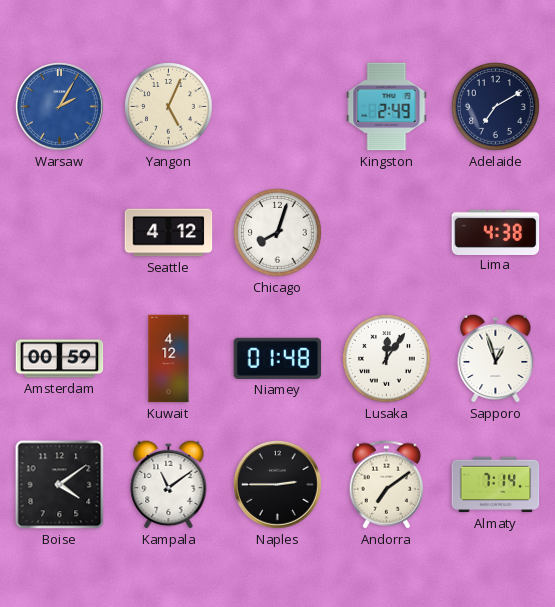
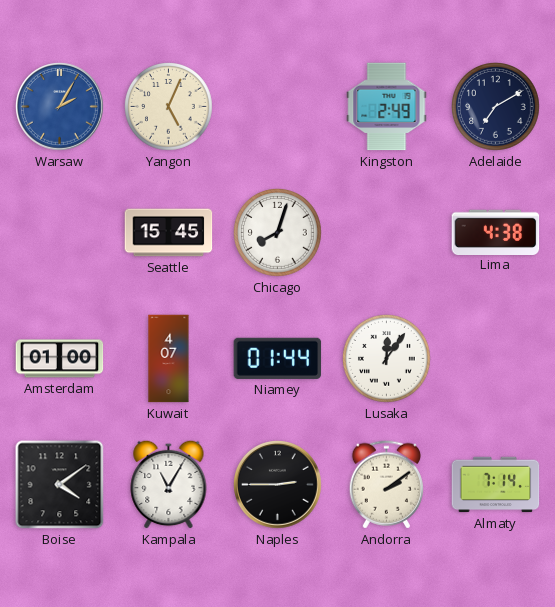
Seattle: 4:12 -> 15:45
Amsterdam: 00:59 -> 01:00
Kuwait: 4:12 -> 4:07
Niamey: 01:48 -> 01:44
Sapporo: 12:57 -> none
Kampala: 11:09 -> 11:05
Andorra: 7:09 -> 2:09
